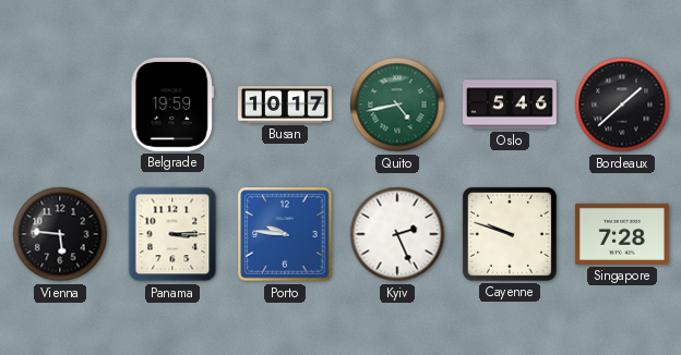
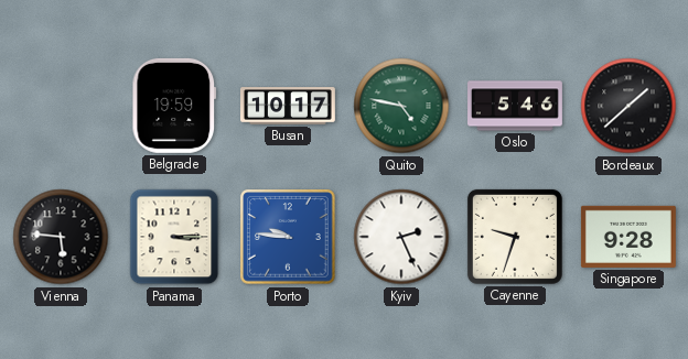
Quito: 4:43 -> 4:47
Cayenne: 9:48 -> 9:33
Singapore: 7:28 -> 9:28
